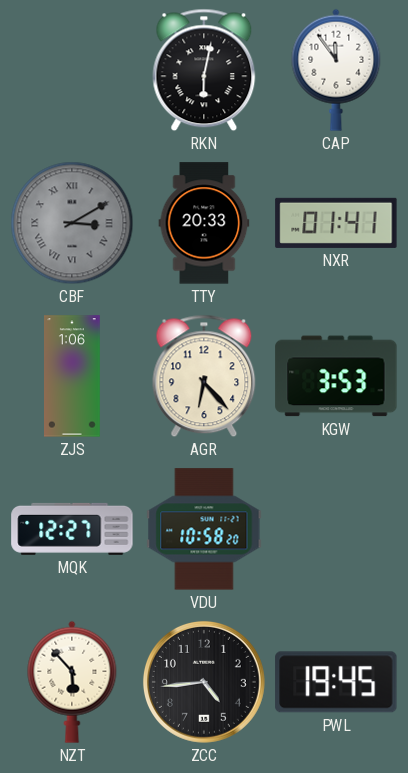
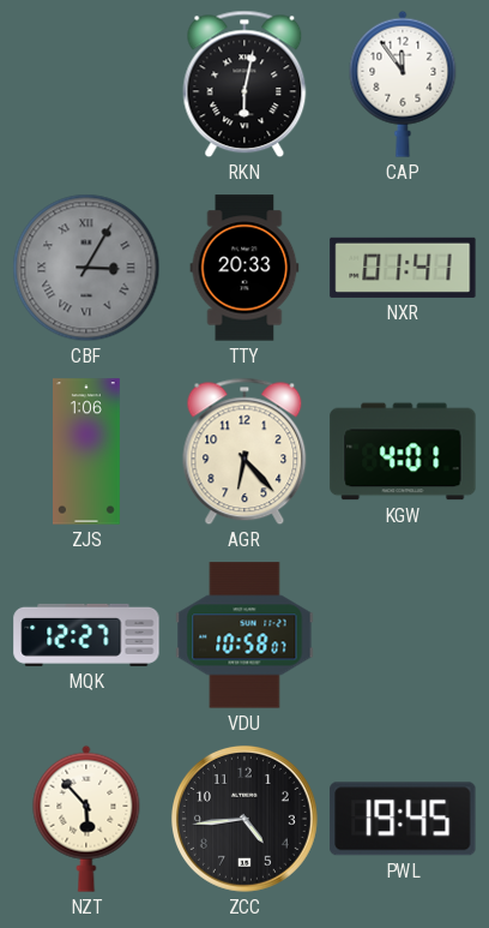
CBF: 3:10 -> 3:05
KGW: 3:53 -> 4:01
VDU: 10:58:20 -> 10:58:07
